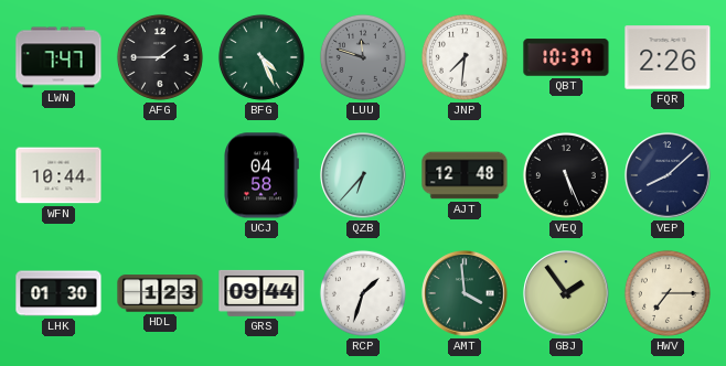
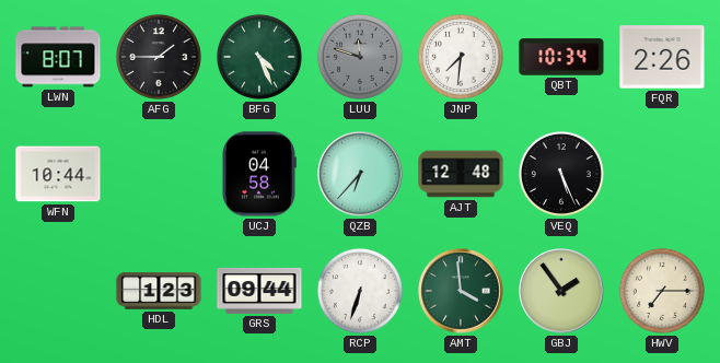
LWN: 7:47 -> 8:07
QBT: 10:37 -> 10:34
VEP: 8:08 -> none
LHK: 01:30 -> none
RCP: 1:33 -> 6:33
